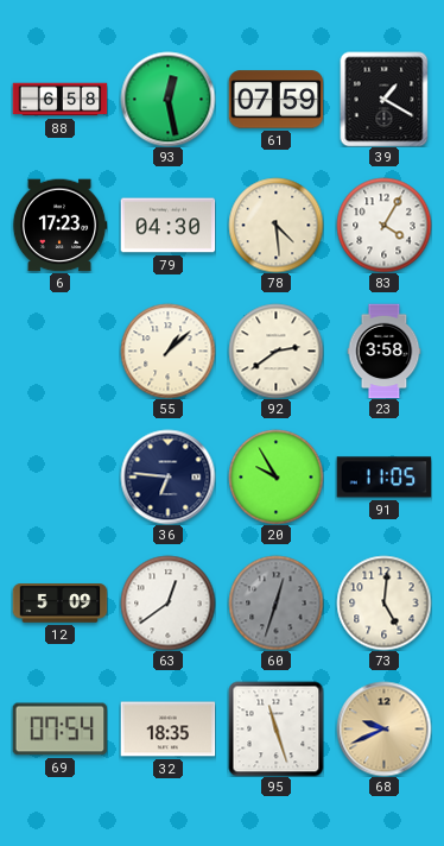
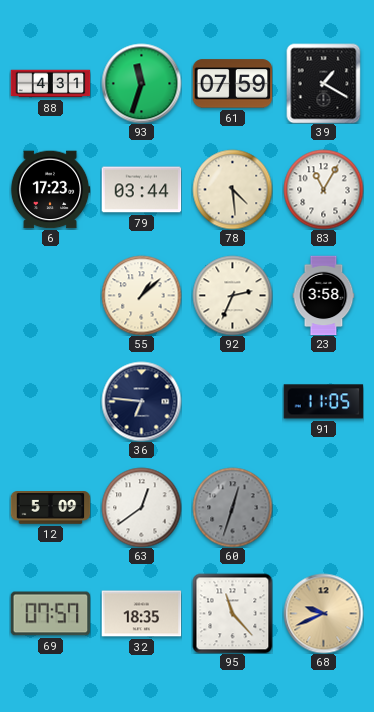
88: 6:58 -> 4:31
93: 12:28 -> 11:33
79: 04:30 -> 03:44
83: 4:05 -> 11:05
92: 2:39 -> 2:34
20: 9:55 -> none
73: 5:01 -> none
69: 07:54 -> 07:57
95: 11:27 -> 11:23
